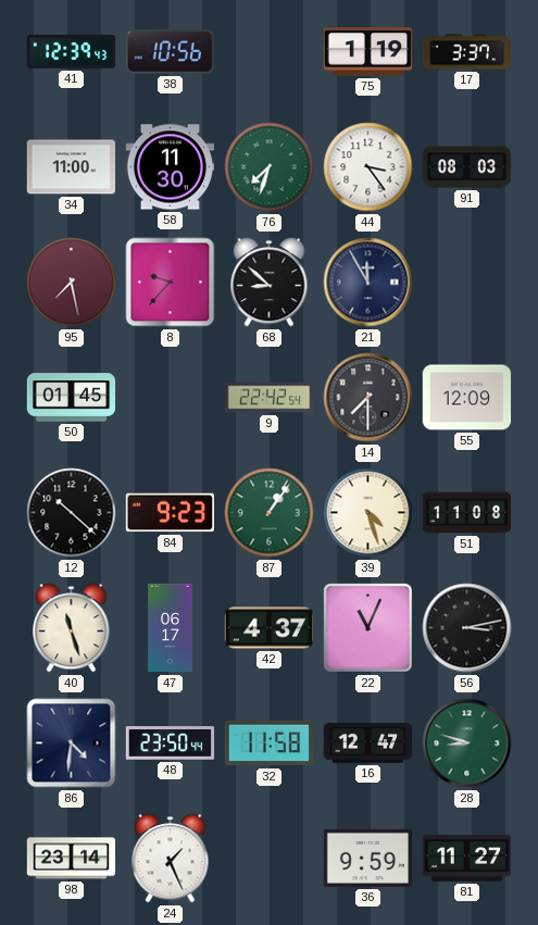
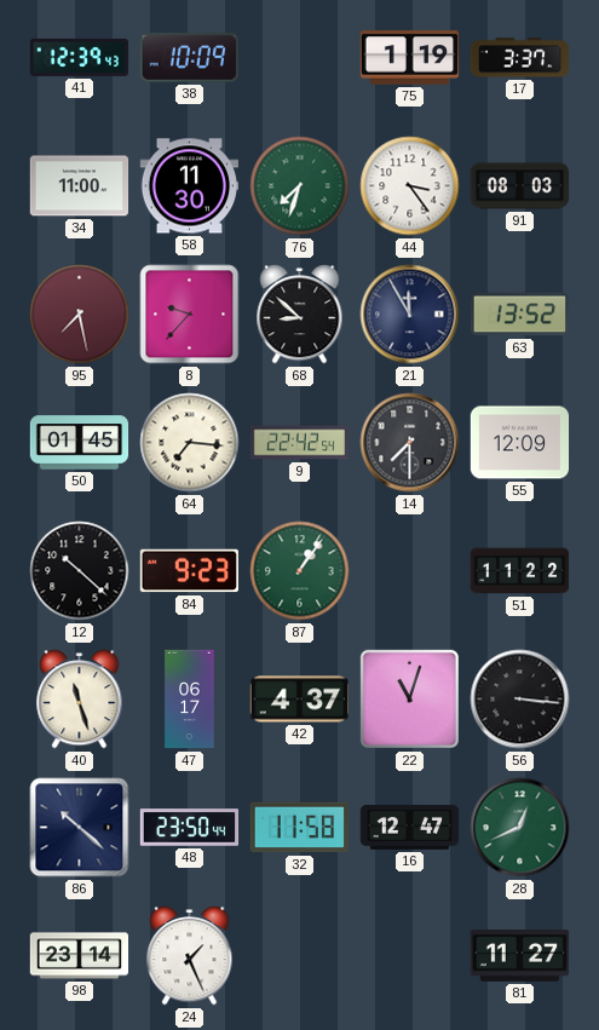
38: 10:56 -> 10:09
63: none -> 13:52
64: none -> 7:16
39: 4:27 -> none
51: 11:08 -> 11:22
22: 11:04 -> 11:03
56: 3:13 -> 3:16
86: 4:31 -> 10:22
28: 8:48 -> 12:41
36: 9:59 -> none
